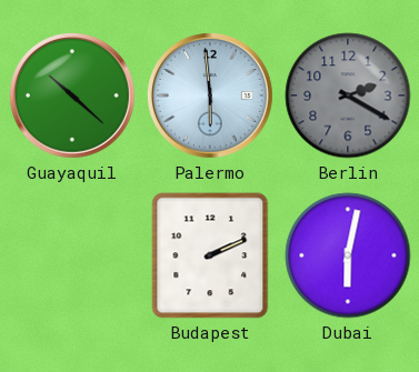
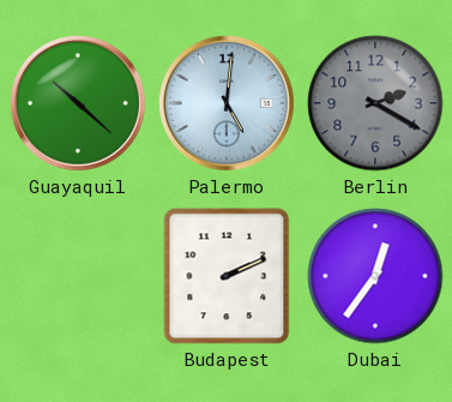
Palermo: 5:59 -> 5:01
Dubai: 6:02 -> 12:36
